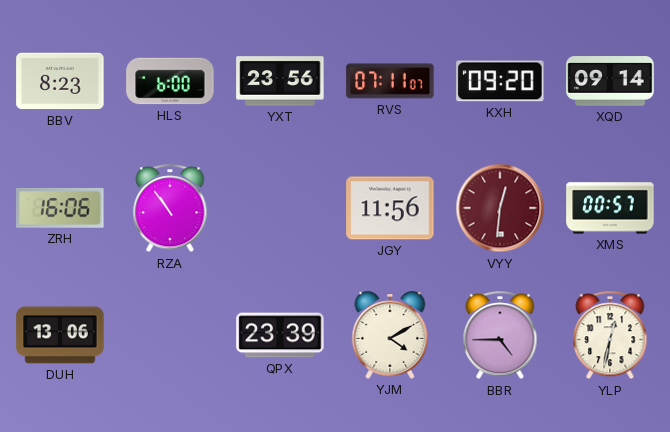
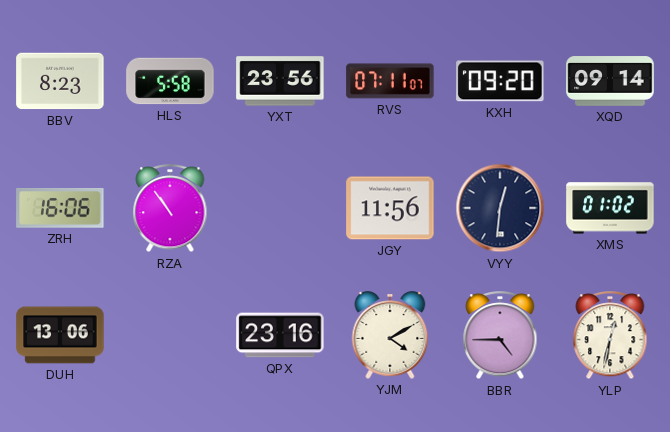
HLS: 6:00 -> 5:58
VYY dial: burgundy -> navy
XMS: 00:57 -> 01:02
QPX: 23:39 -> 23:16
